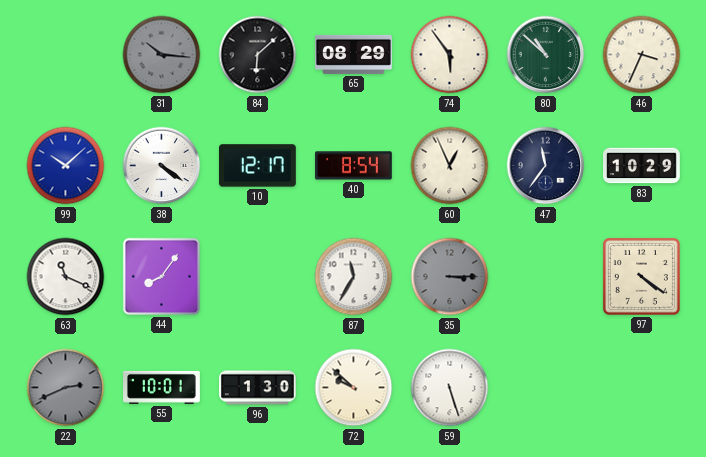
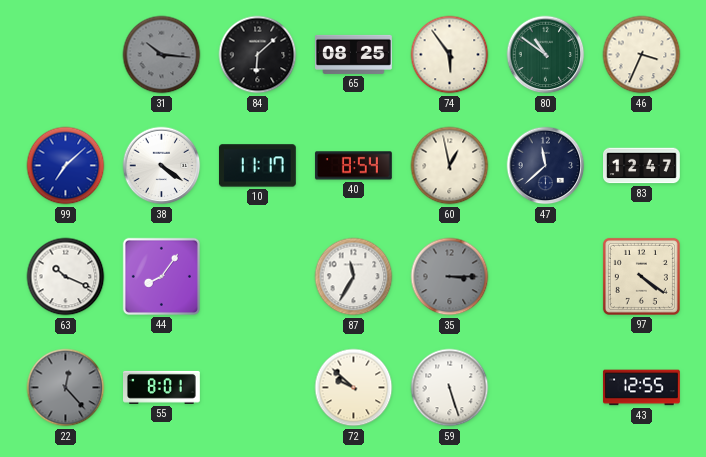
65: 08:29 -> 08:25
80: 10:52 -> 10:51
99: 10:08 -> 7:08
10: 12:17 -> 11:17
60: 12:56 -> 12:58
47: 11:36 -> 11:38
83: 10:29 -> 12:47
63: 11:19 -> 10:19
22: 2:41 -> 12:23
55: 10:01 -> 8:01
96: 1:30 -> none
43: none -> 12:55
